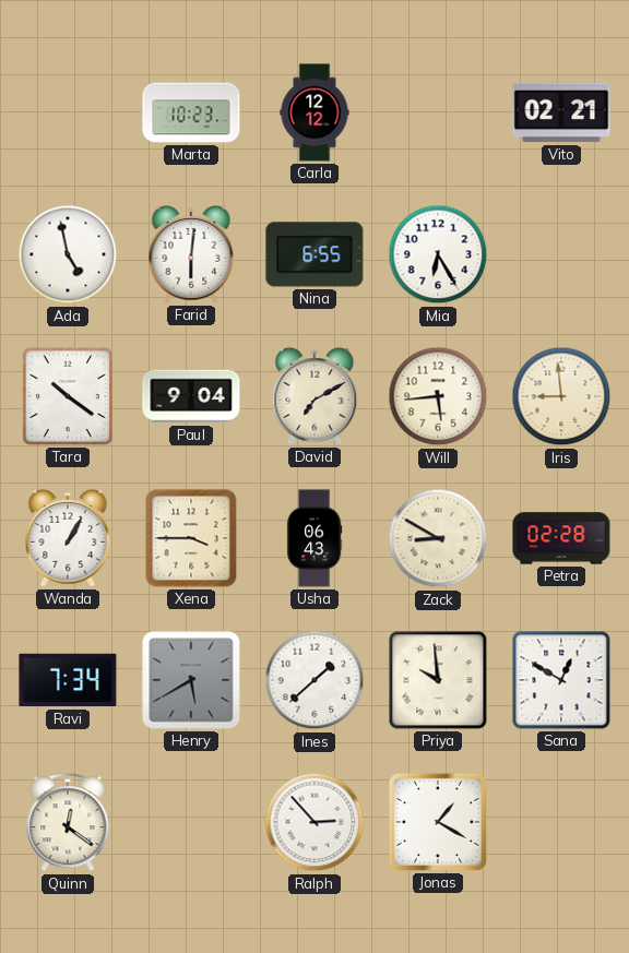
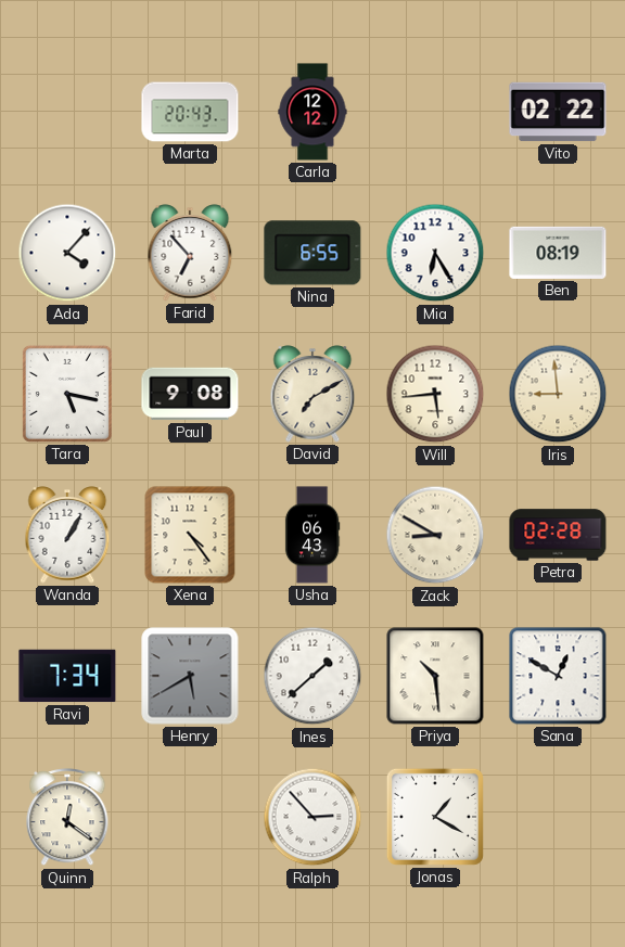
Marta: 10:23 -> 20:43
Vito: 02:21 -> 02:22
Ada: 4:58 -> 4:07
Farid: 6:01 -> 6:53
Ben: none -> 08:19
Tara: 10:21 -> 5:17
Paul: 9:04 -> 9:08
Xena: 3:45 -> 4:24
Priya: 9:59 -> 10:29
